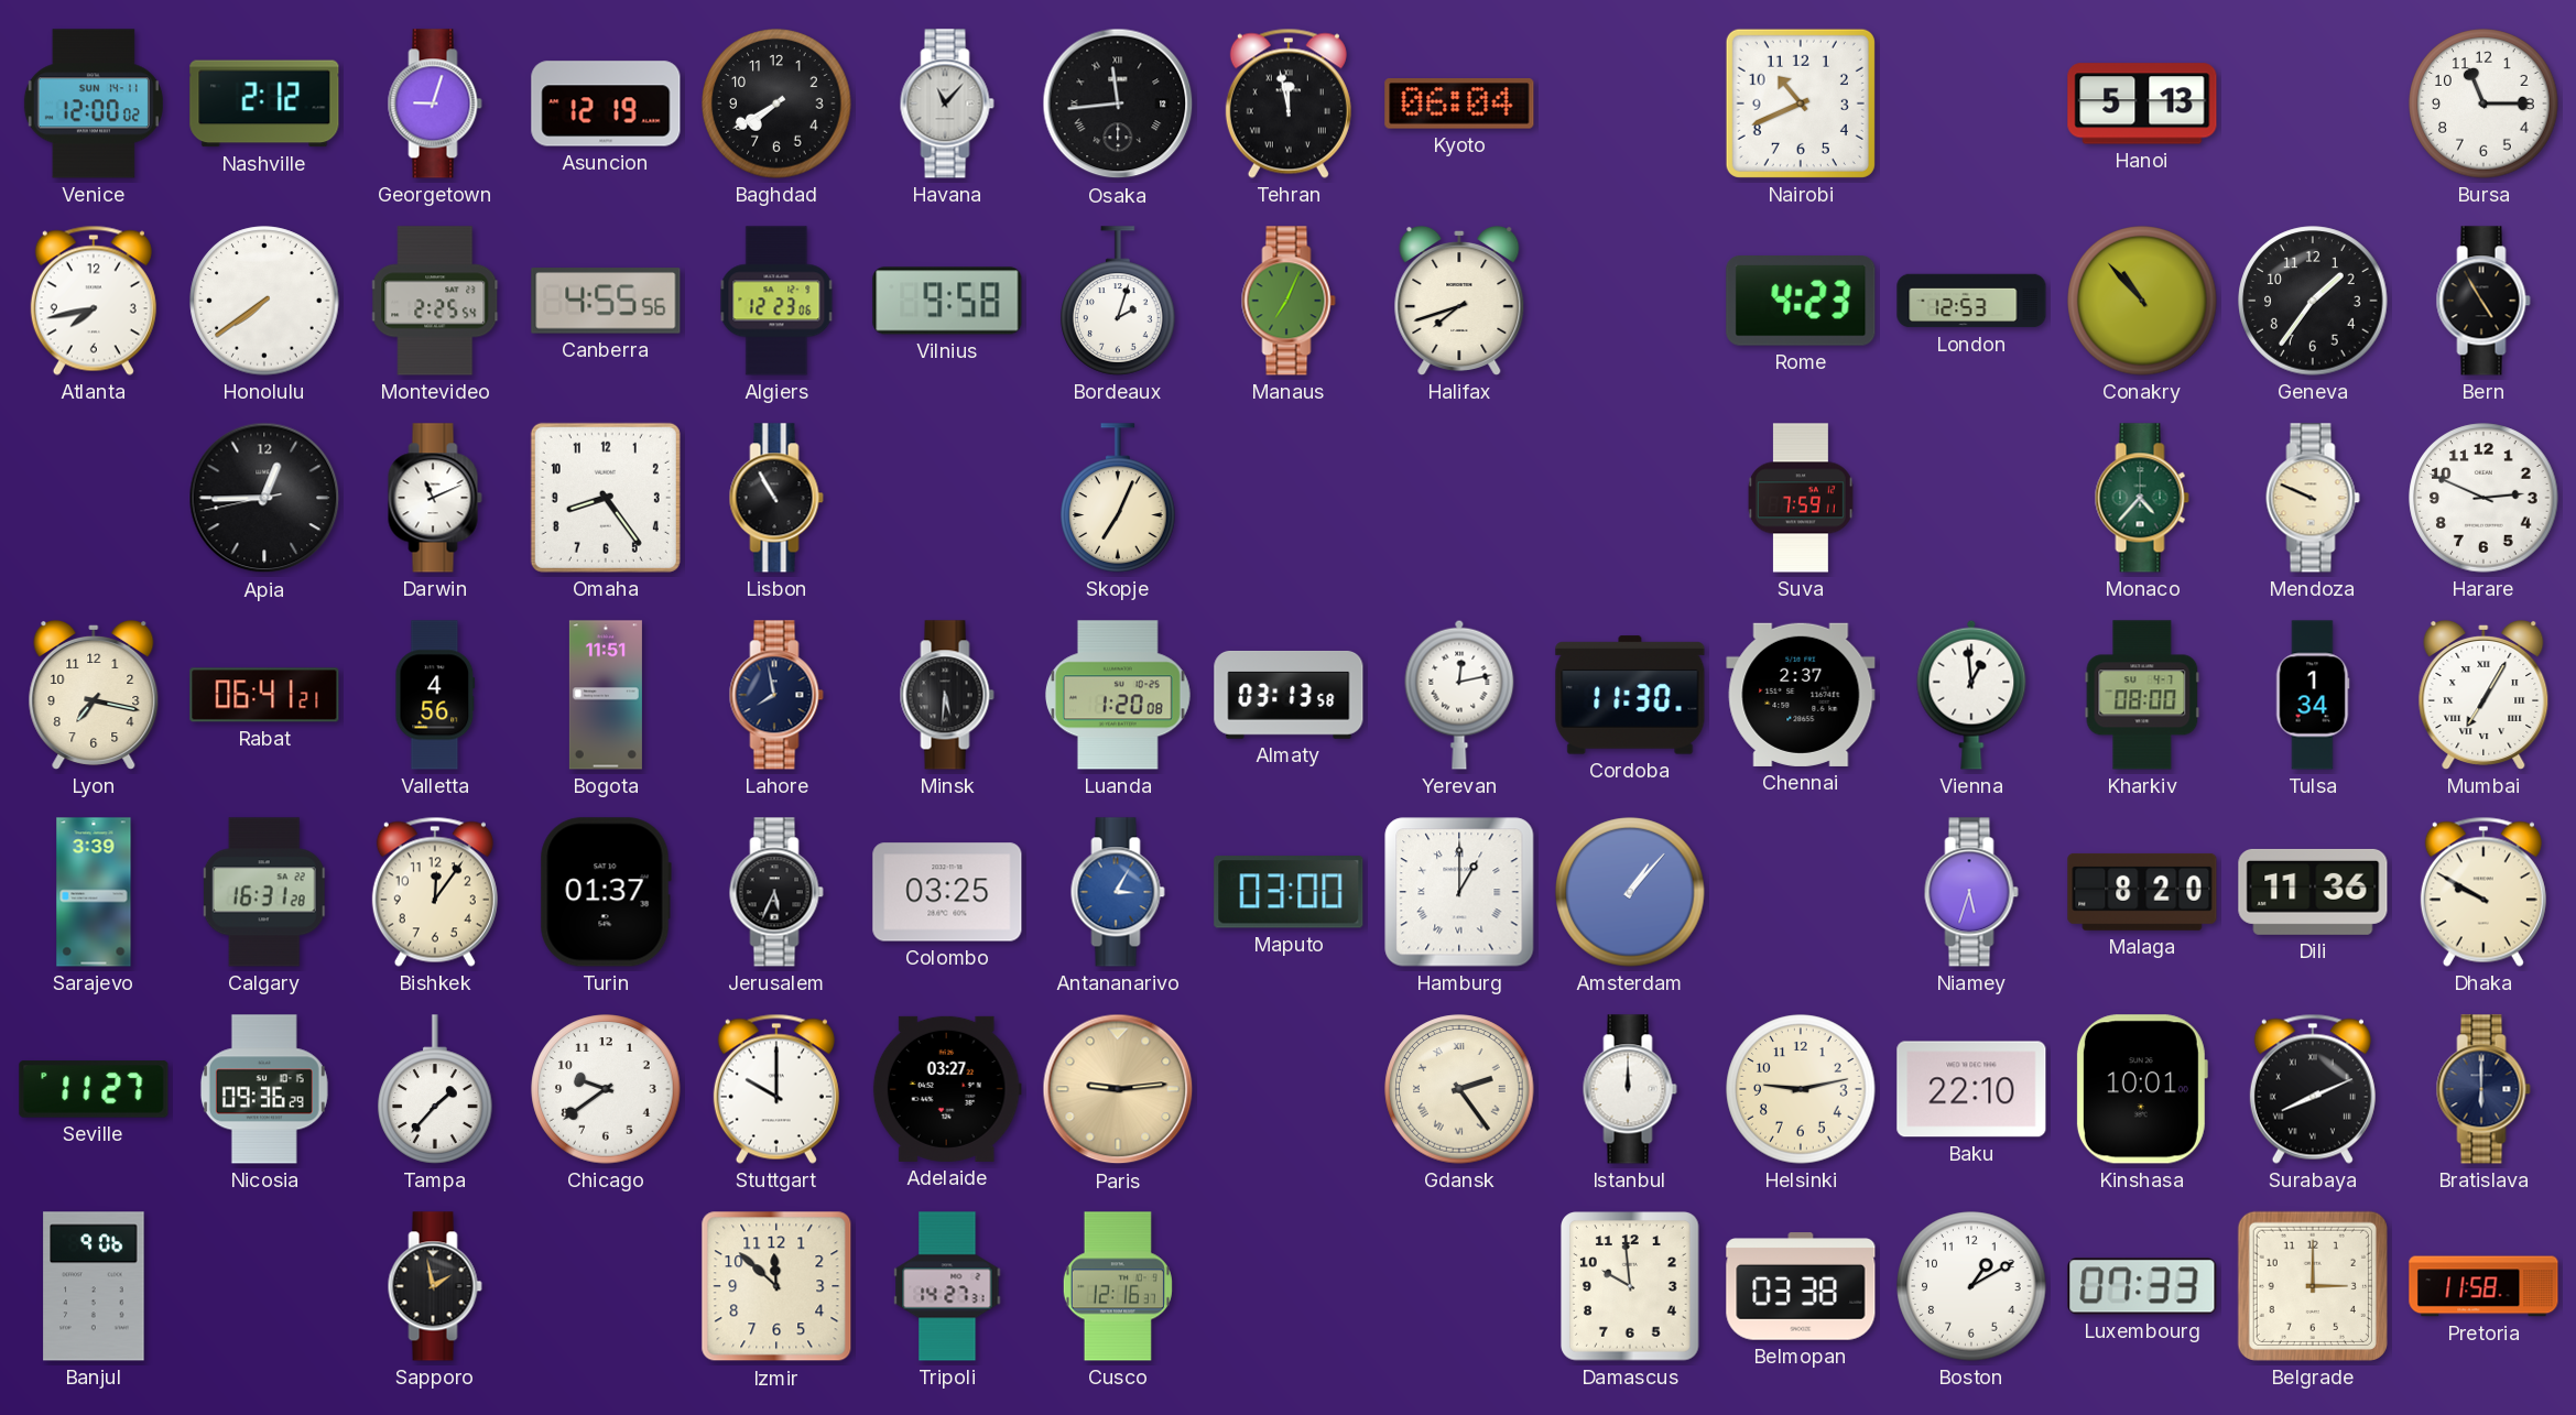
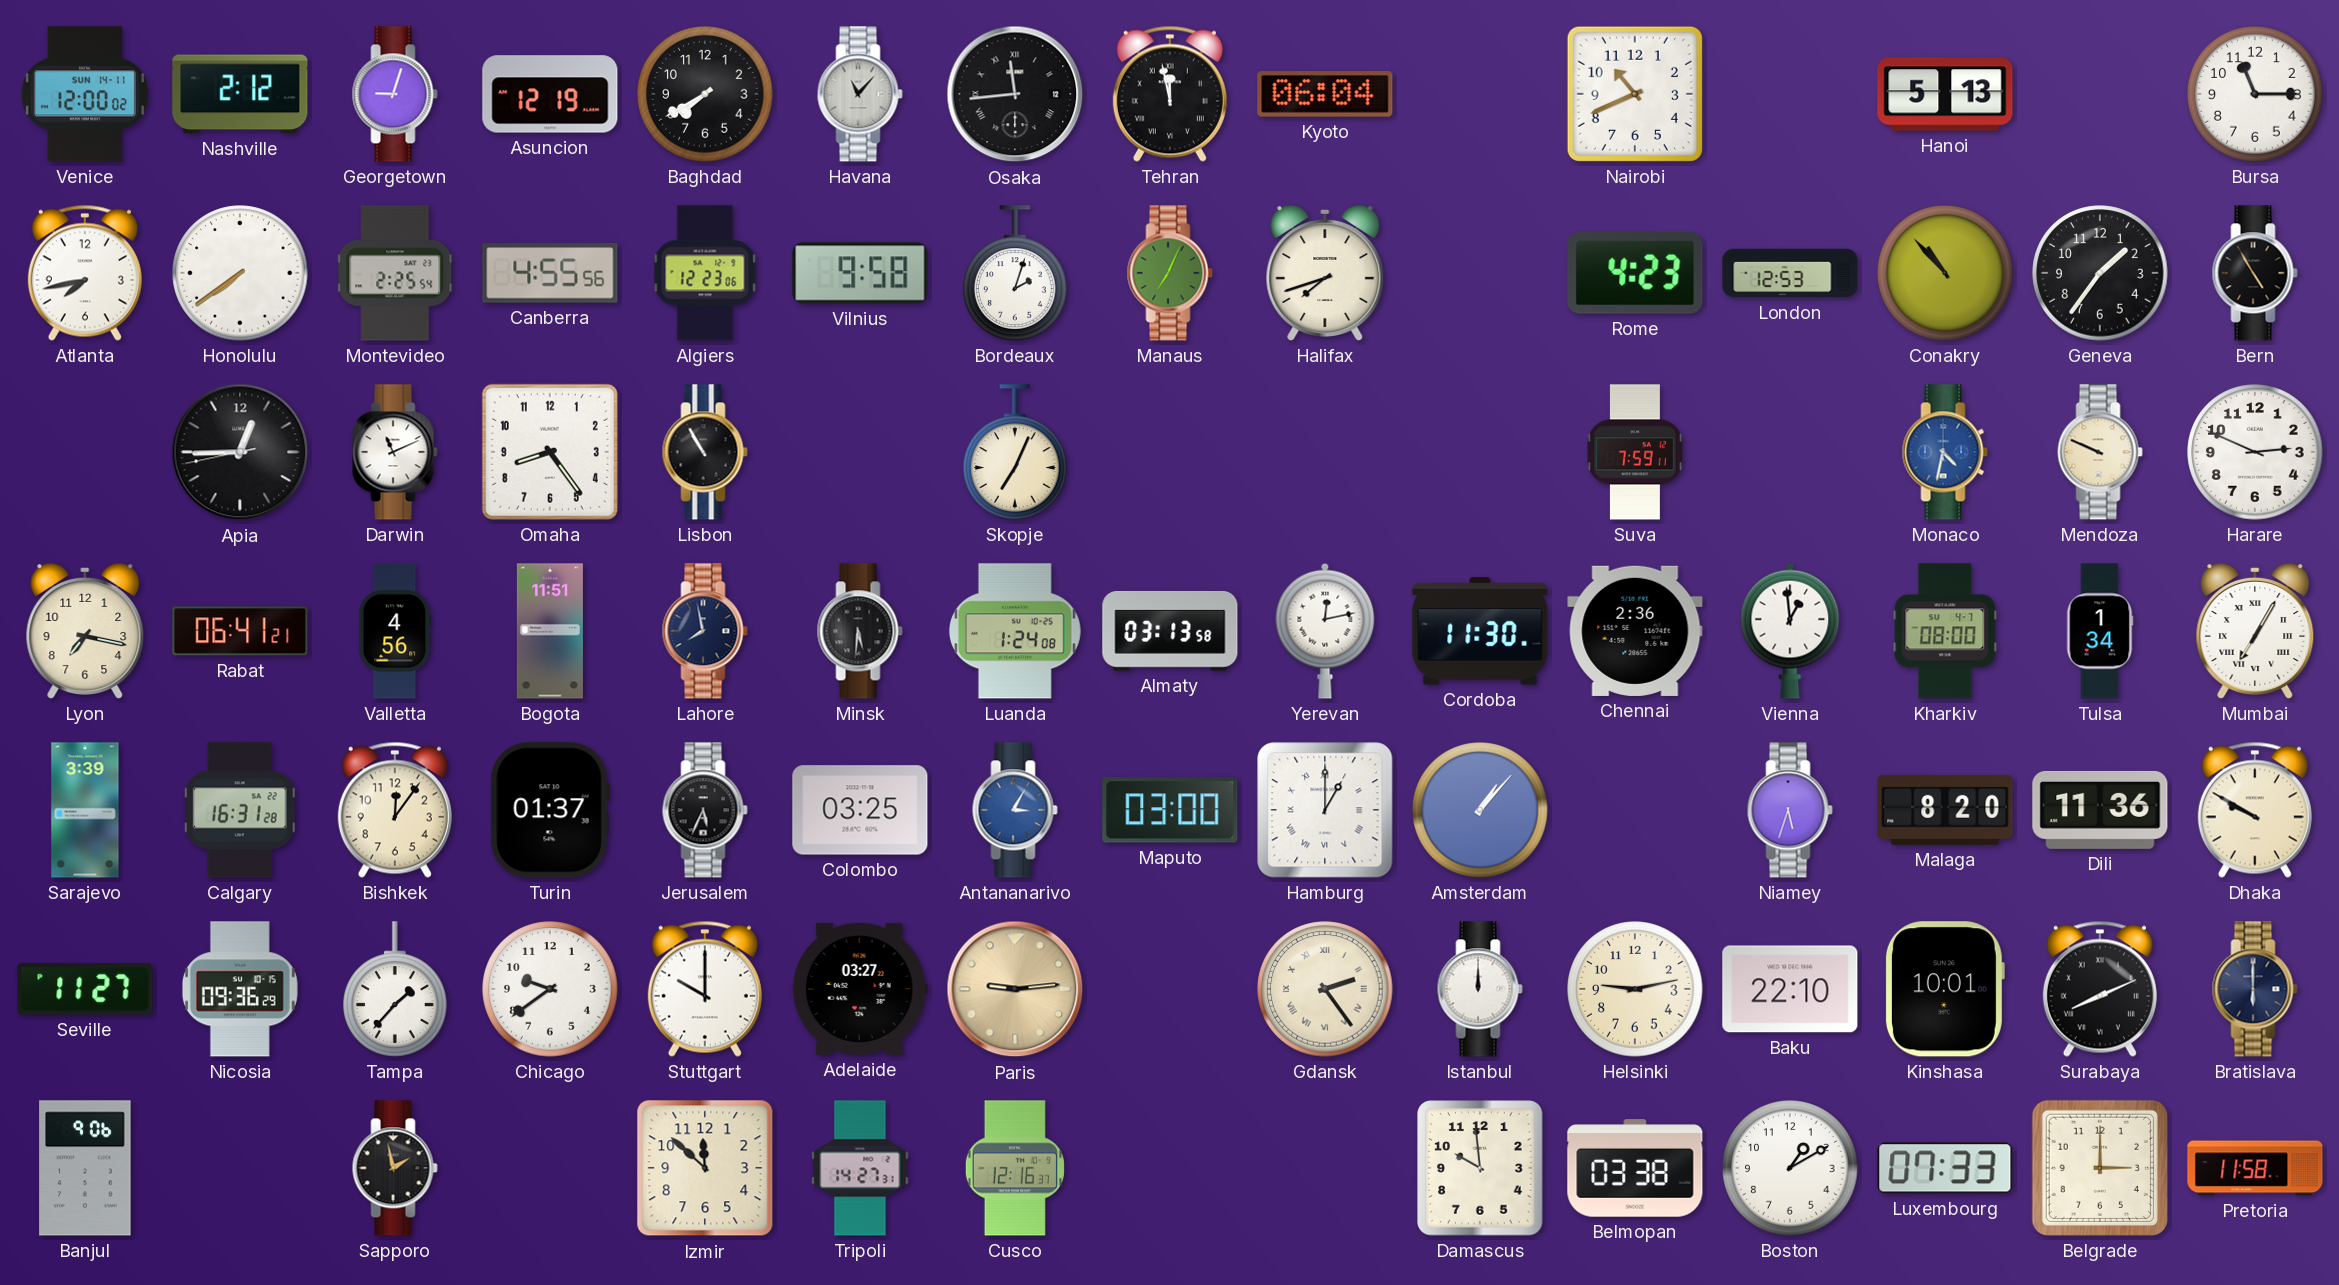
Monaco: 4:37 -> 4:32
Monaco dial: green -> blue
Luanda: 1:20 -> 1:24
Chennai: 2:37 -> 2:36
